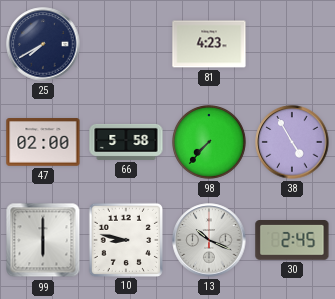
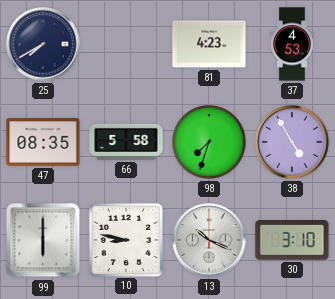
37: none -> 4:53
47: 02:00 -> 08:35
98: 7:37 -> 7:33
30: 2:45 -> 3:10
